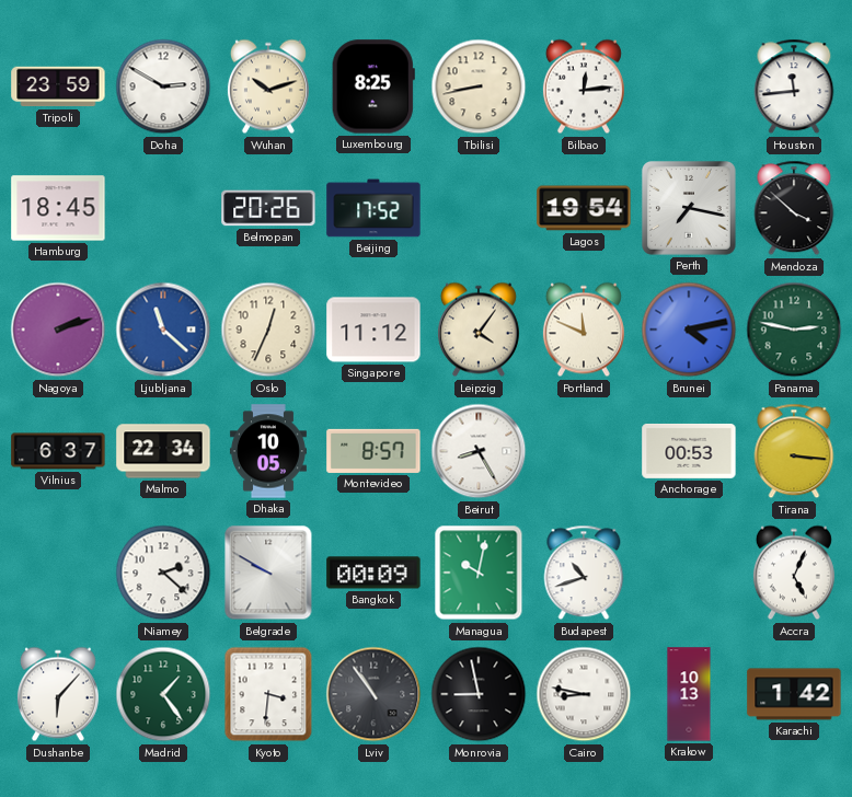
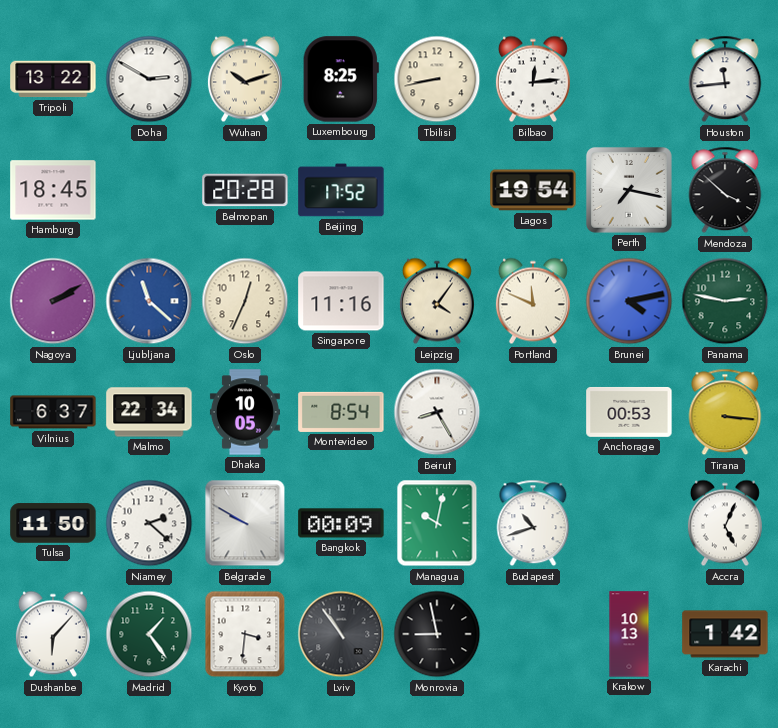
Tripoli: 23:59 -> 13:22
Belmopan: 20:26 -> 20:28
Nagoya: 2:12 -> 2:10
Singapore: 11:12 -> 11:16
Montevideo: 8:57 -> 8:54
Tulsa: none -> 11:50
Cairo: 8:47 -> none
